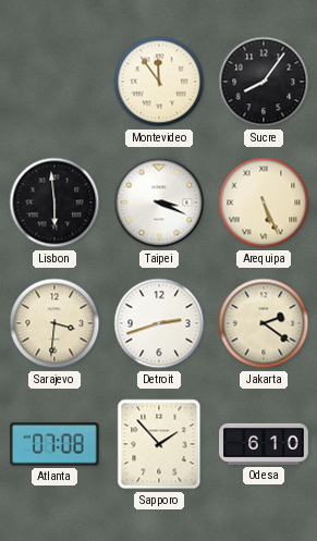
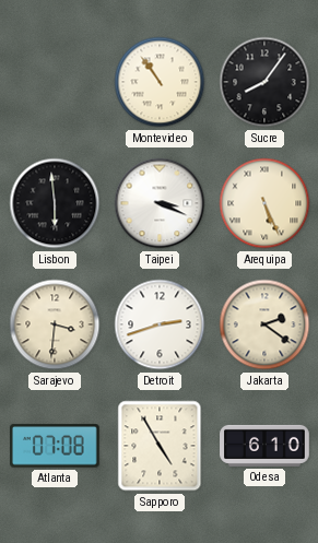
Montevideo: 11:54 -> 10:54
Sapporo: 1:53 -> 4:55
